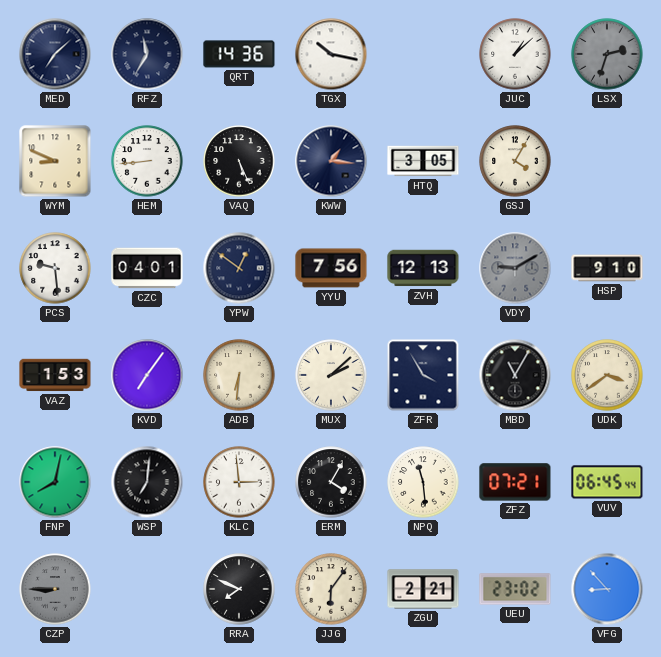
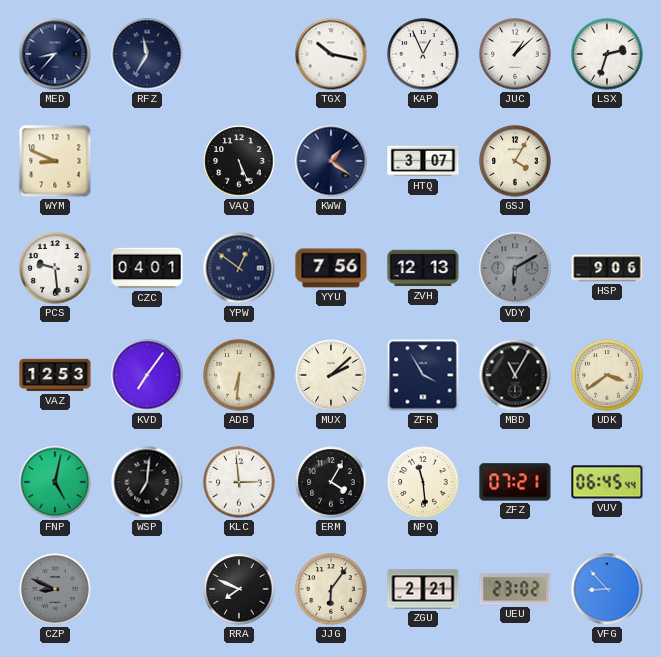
MED: 7:08 -> 8:37
QRT: 14:36 -> none
KAP: none -> 12:56
LSX dial: grey -> white
HEM: 8:44 -> none
KWW: 1:16 -> 1:21
HTQ: 3:05 -> 3:07
VDY: 9:10 -> 6:10
HSP: 9:10 -> 9:06
VAZ: 1:53 -> 12:53
FNP: 8:02 -> 5:02
CZP: 8:45 -> 8:49
